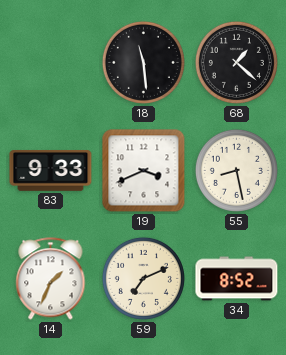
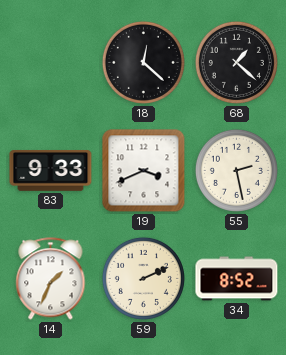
18: 11:29 -> 12:22
55: 8:28 -> 2:28
59: 7:11 -> 2:11
